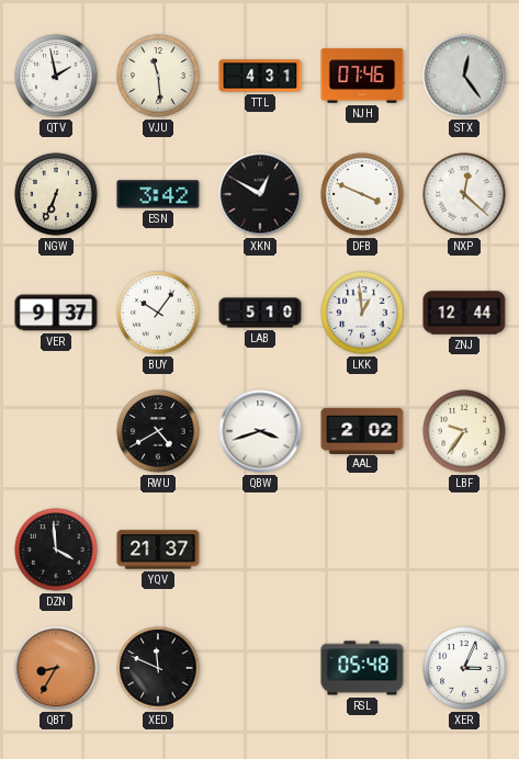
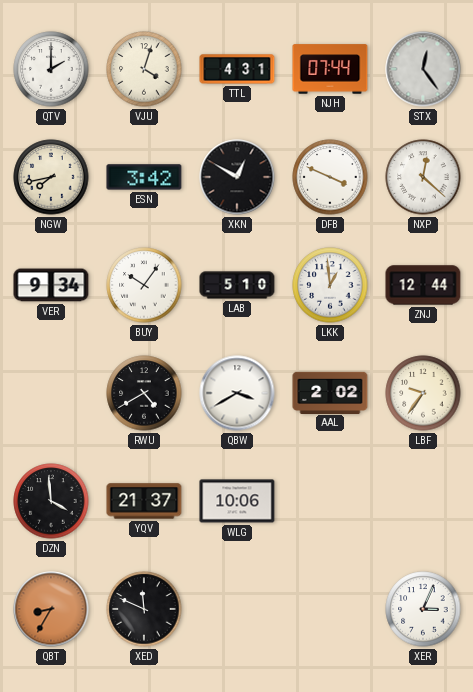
QTV: 1:58 -> 2:00
VJU: 11:29 -> 4:03
NJH: 07:46 -> 07:44
NGW: 6:34 -> 7:43
VER: 9:37 -> 9:34
QBW: 3:42 -> 3:40
WLG: none -> 10:06
RSL: 05:48 -> none
